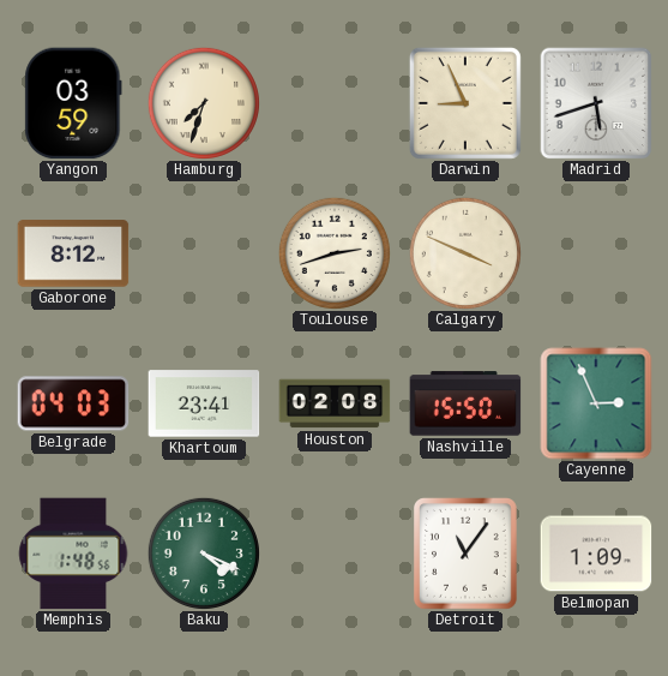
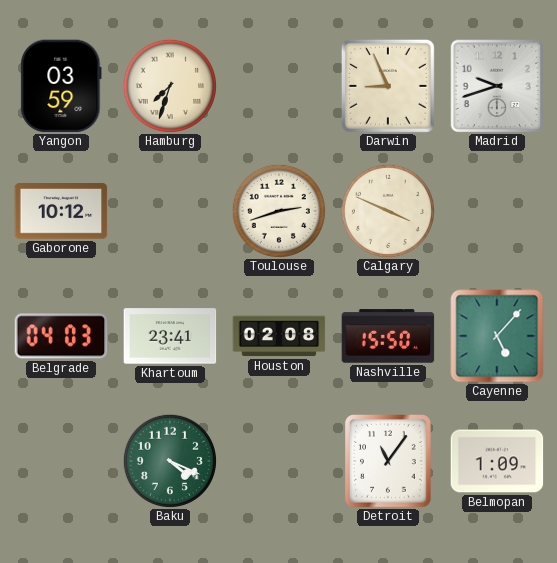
Madrid: 5:42 -> 9:42
Gaborone: 8:12 -> 10:12
Cayenne: 2:56 -> 5:07
Memphis: 1:48 -> none
